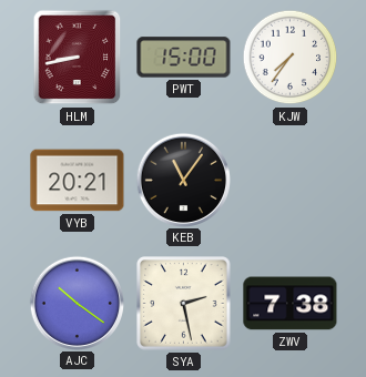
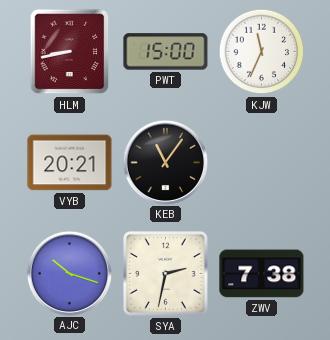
KJW: 7:36 -> 11:34
AJC: 10:21 -> 10:18
SYA: 2:28 -> 2:32
